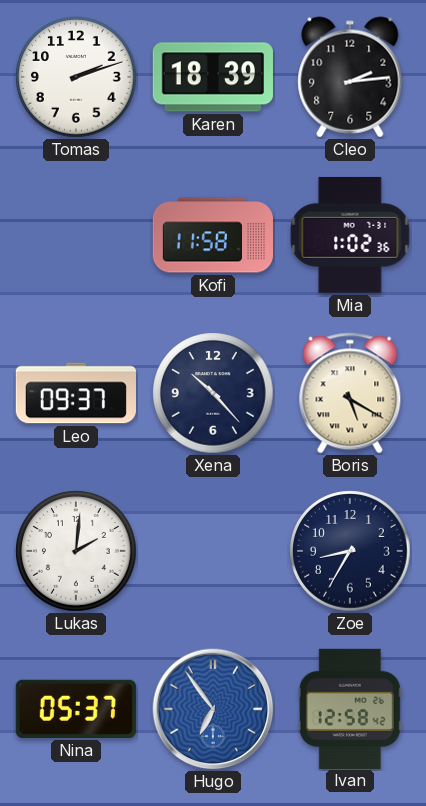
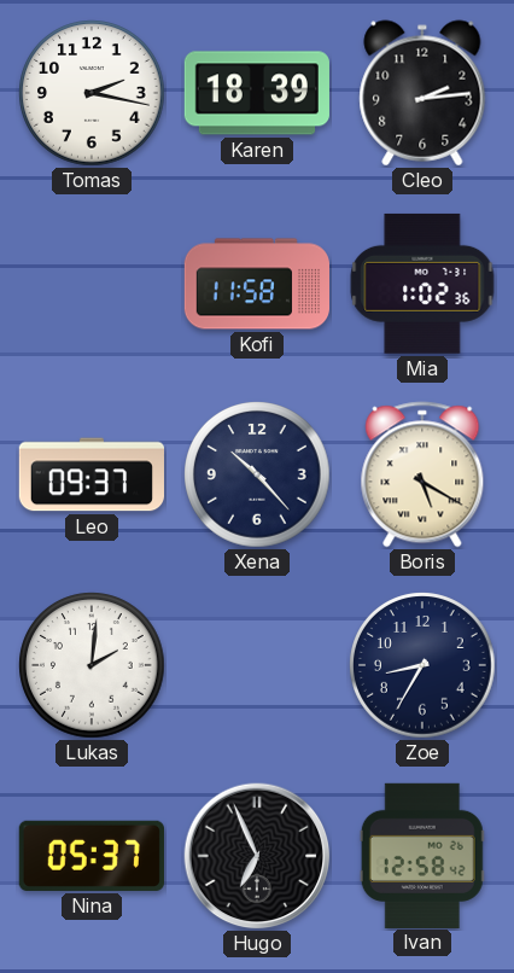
Tomas: 2:12 -> 2:17
Hugo: 6:54 -> 6:56
Hugo dial: blue -> black
